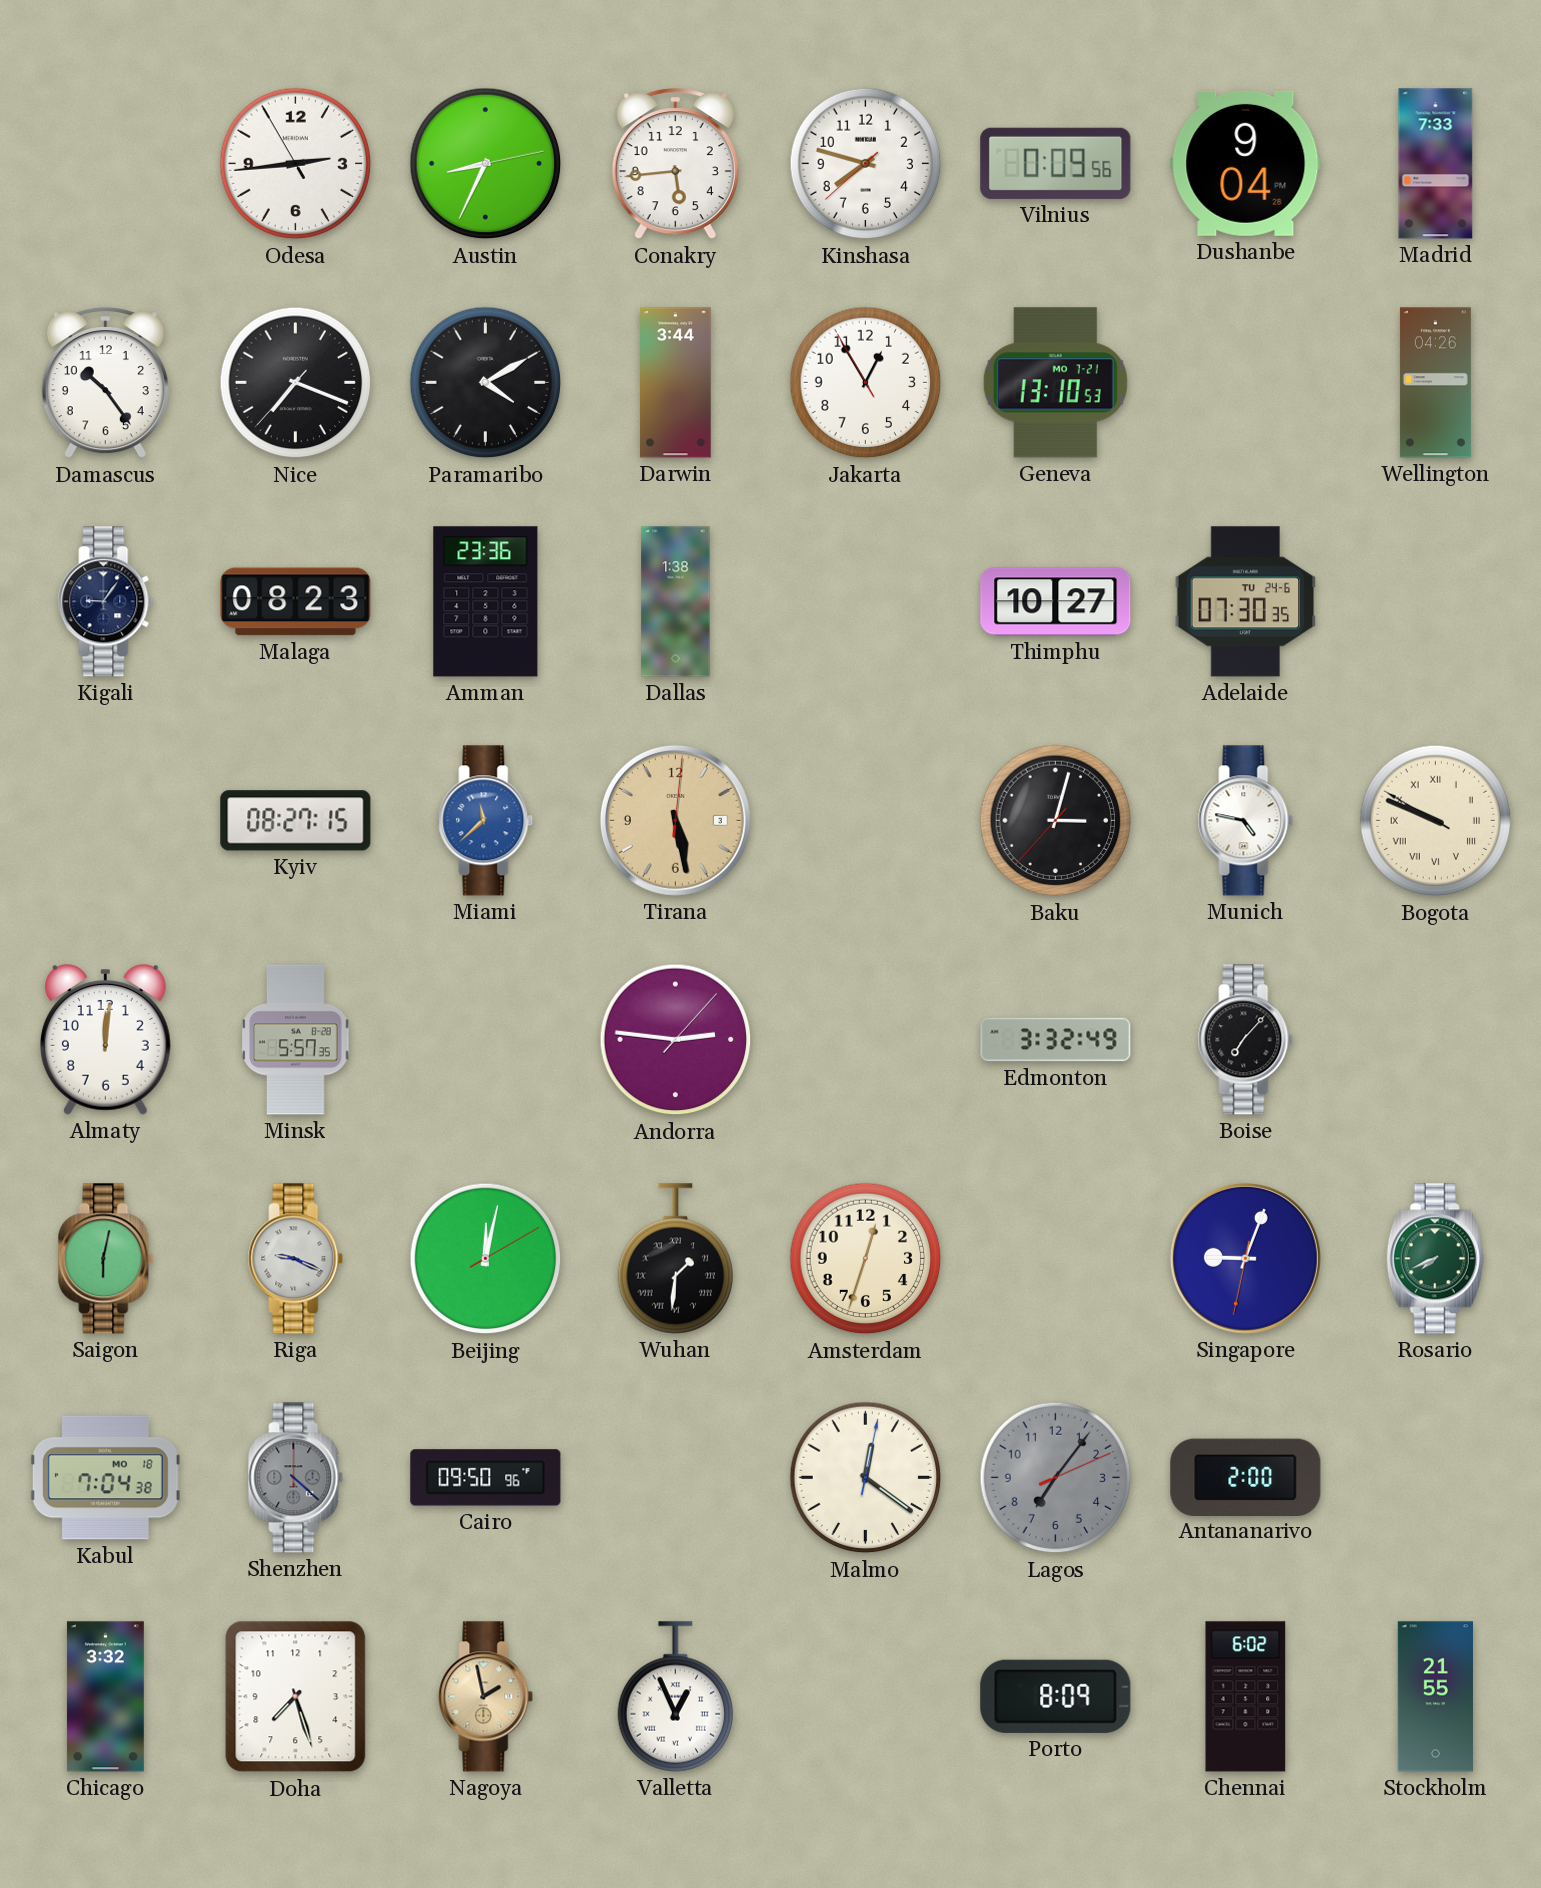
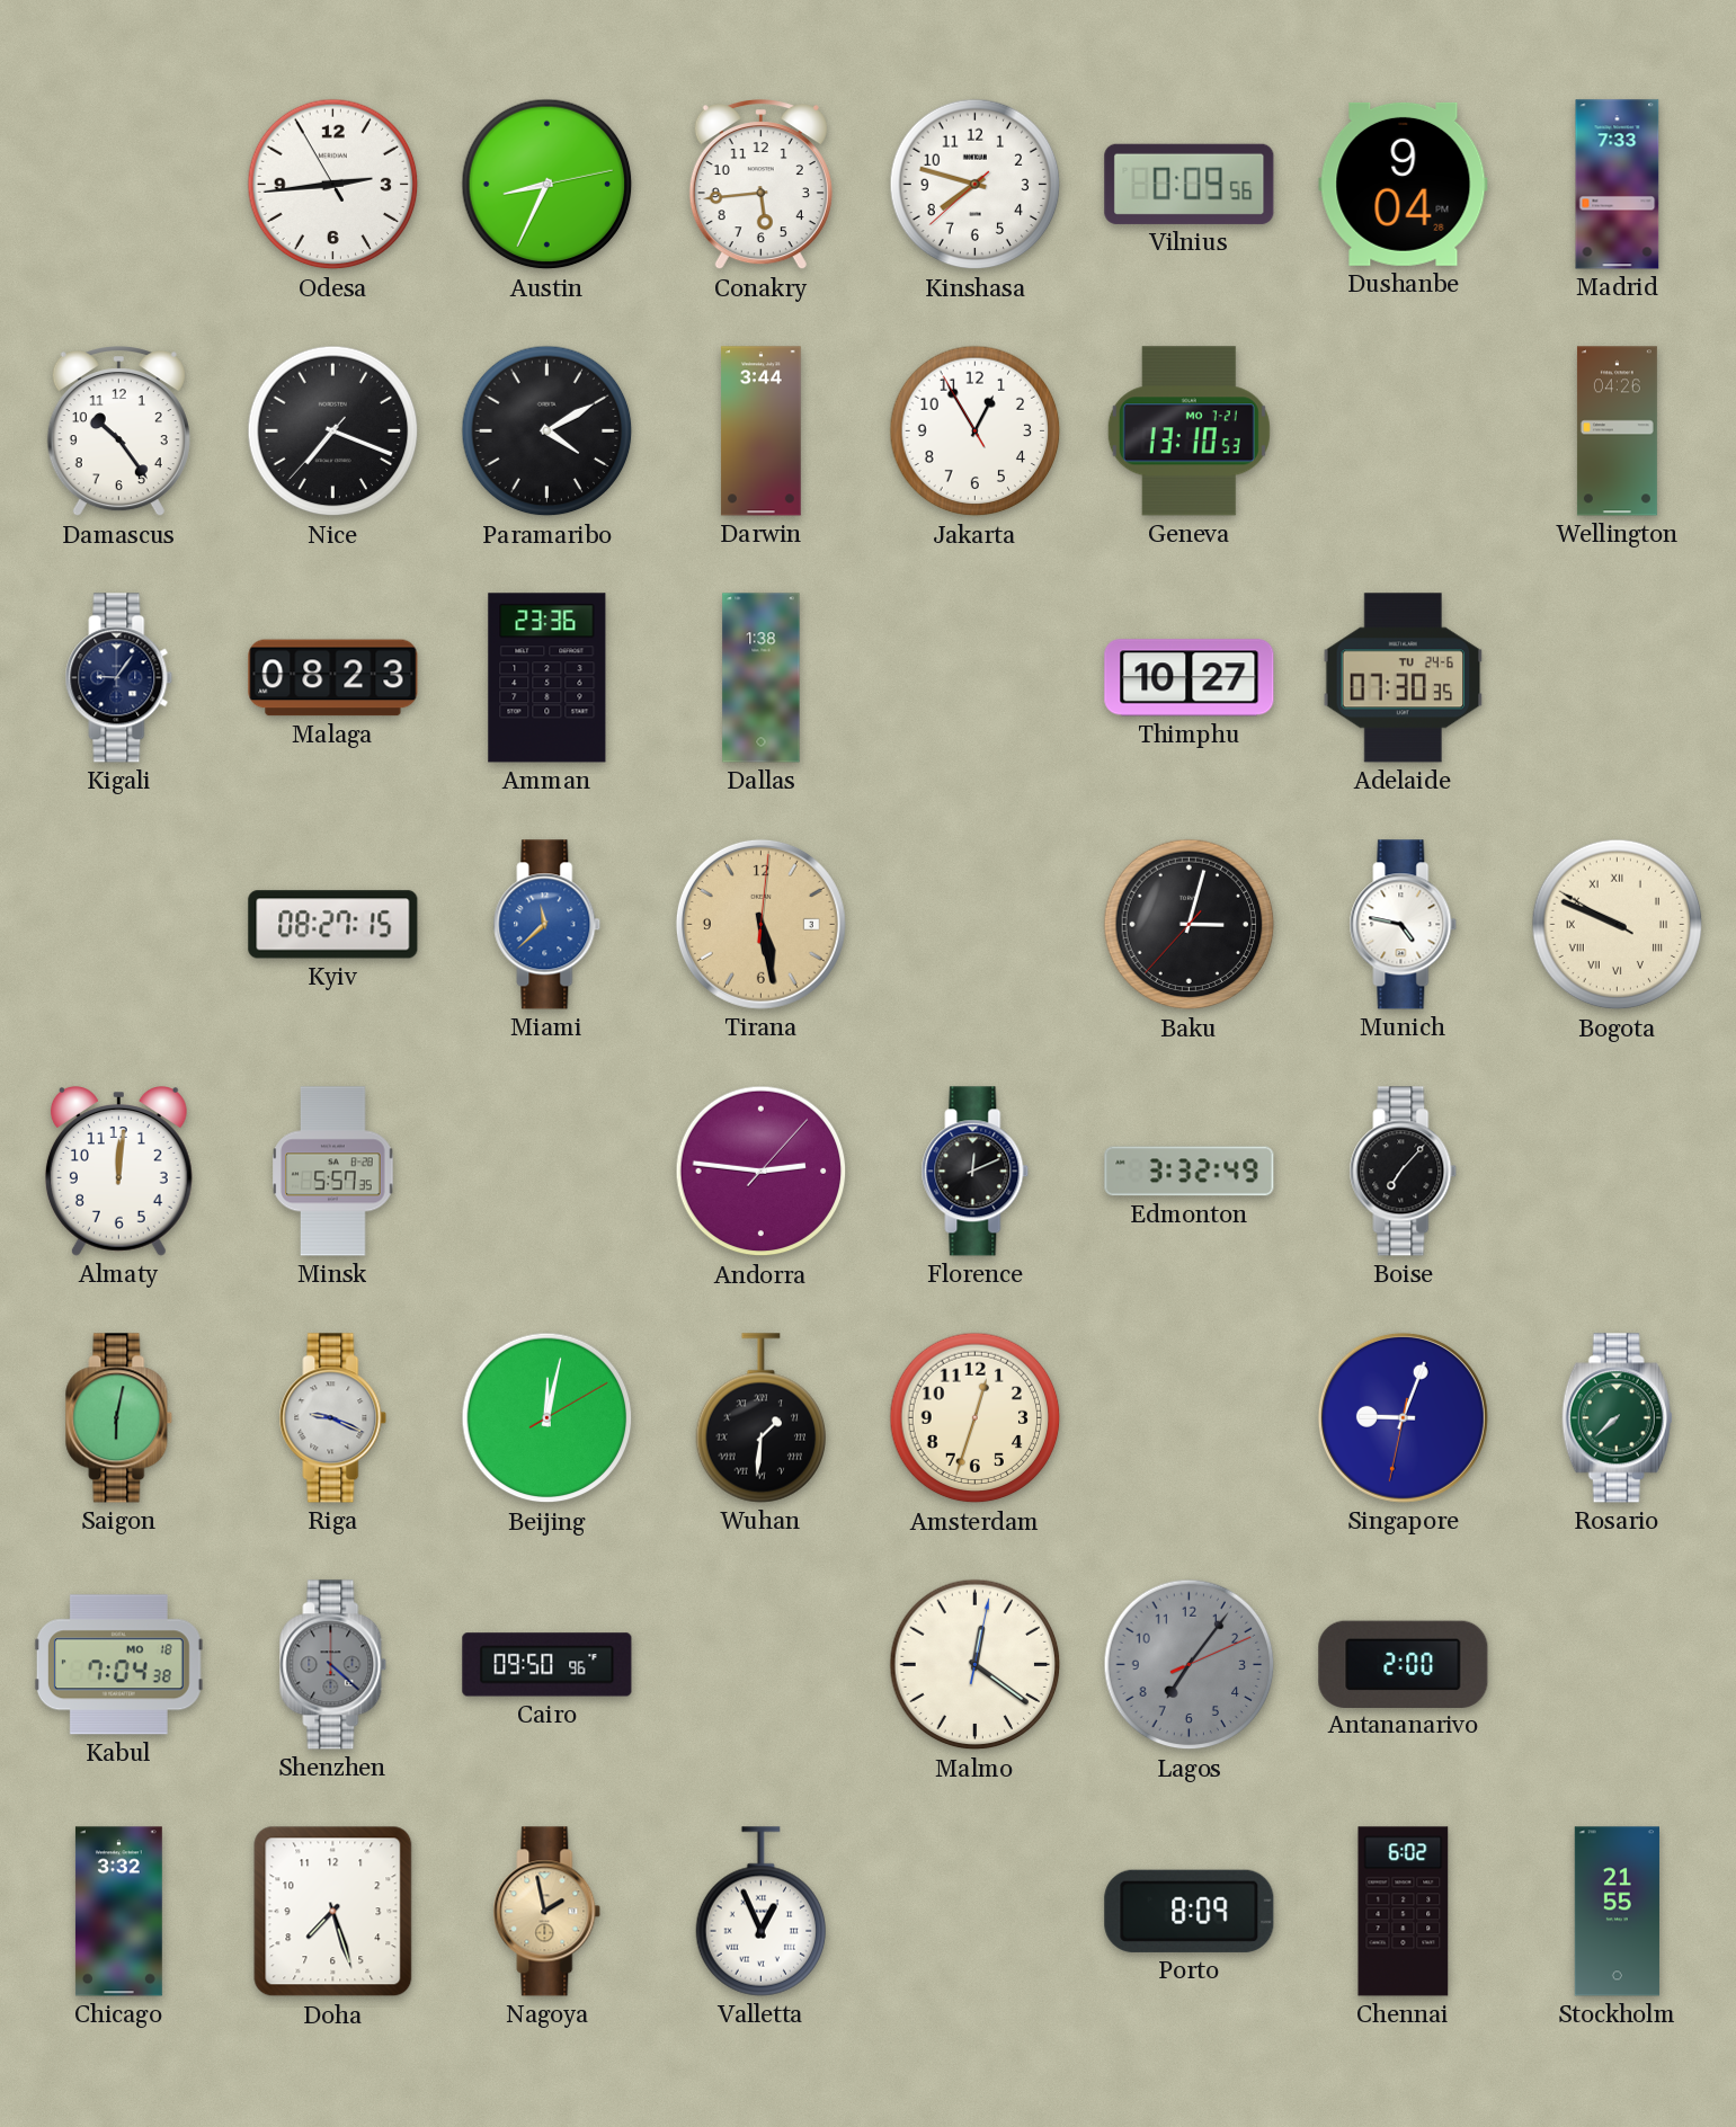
Florence: none -> 12:11
Rosario: 7:41 -> 7:38
